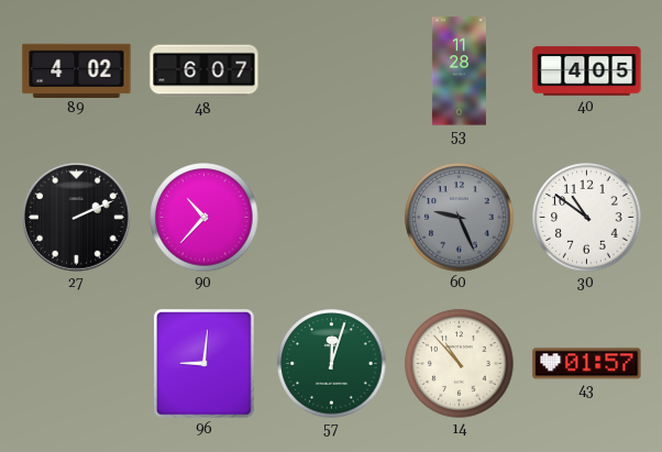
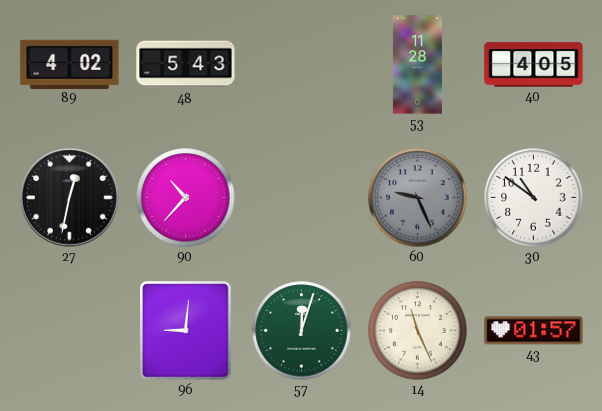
48: 6:07 -> 5:43
27: 2:11 -> 12:32
14: 10:53 -> 11:26
